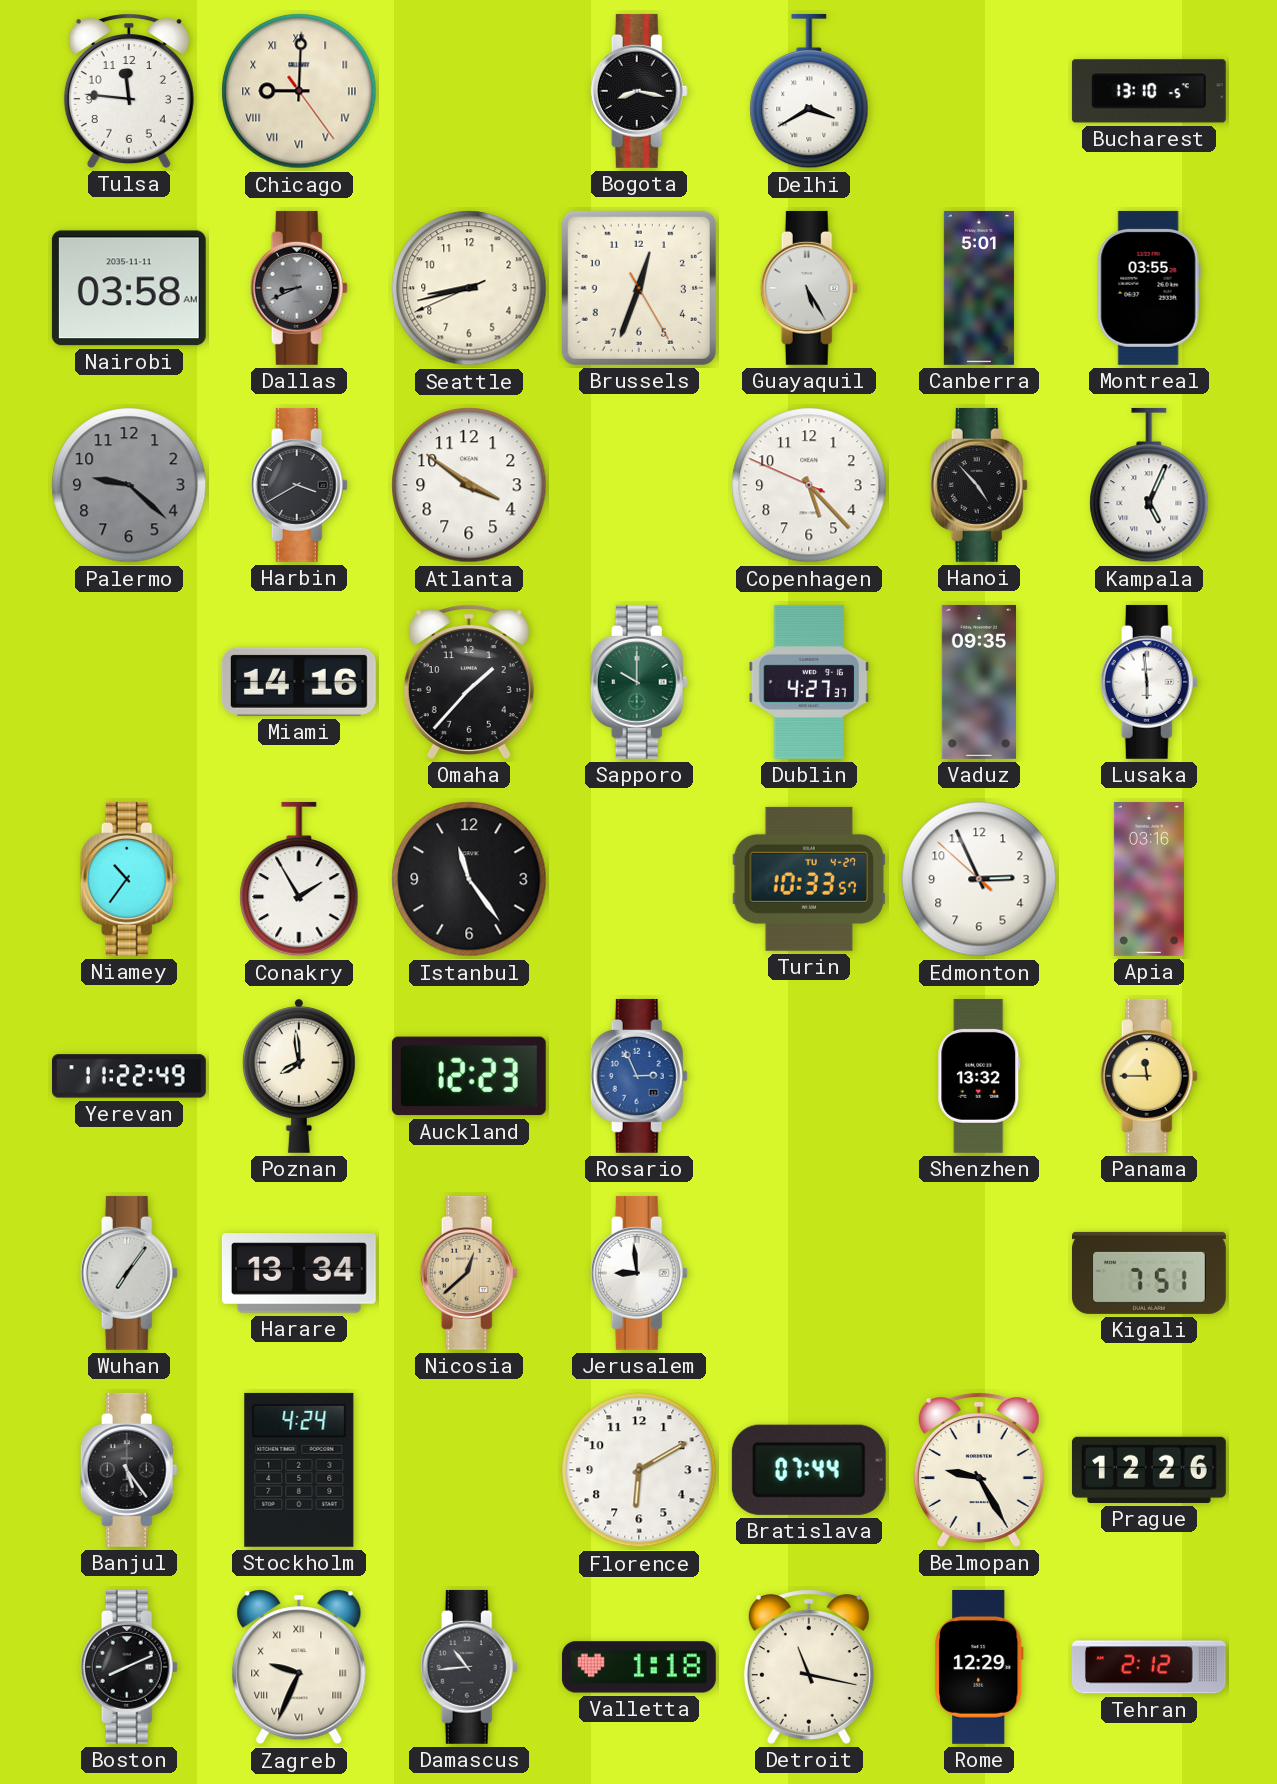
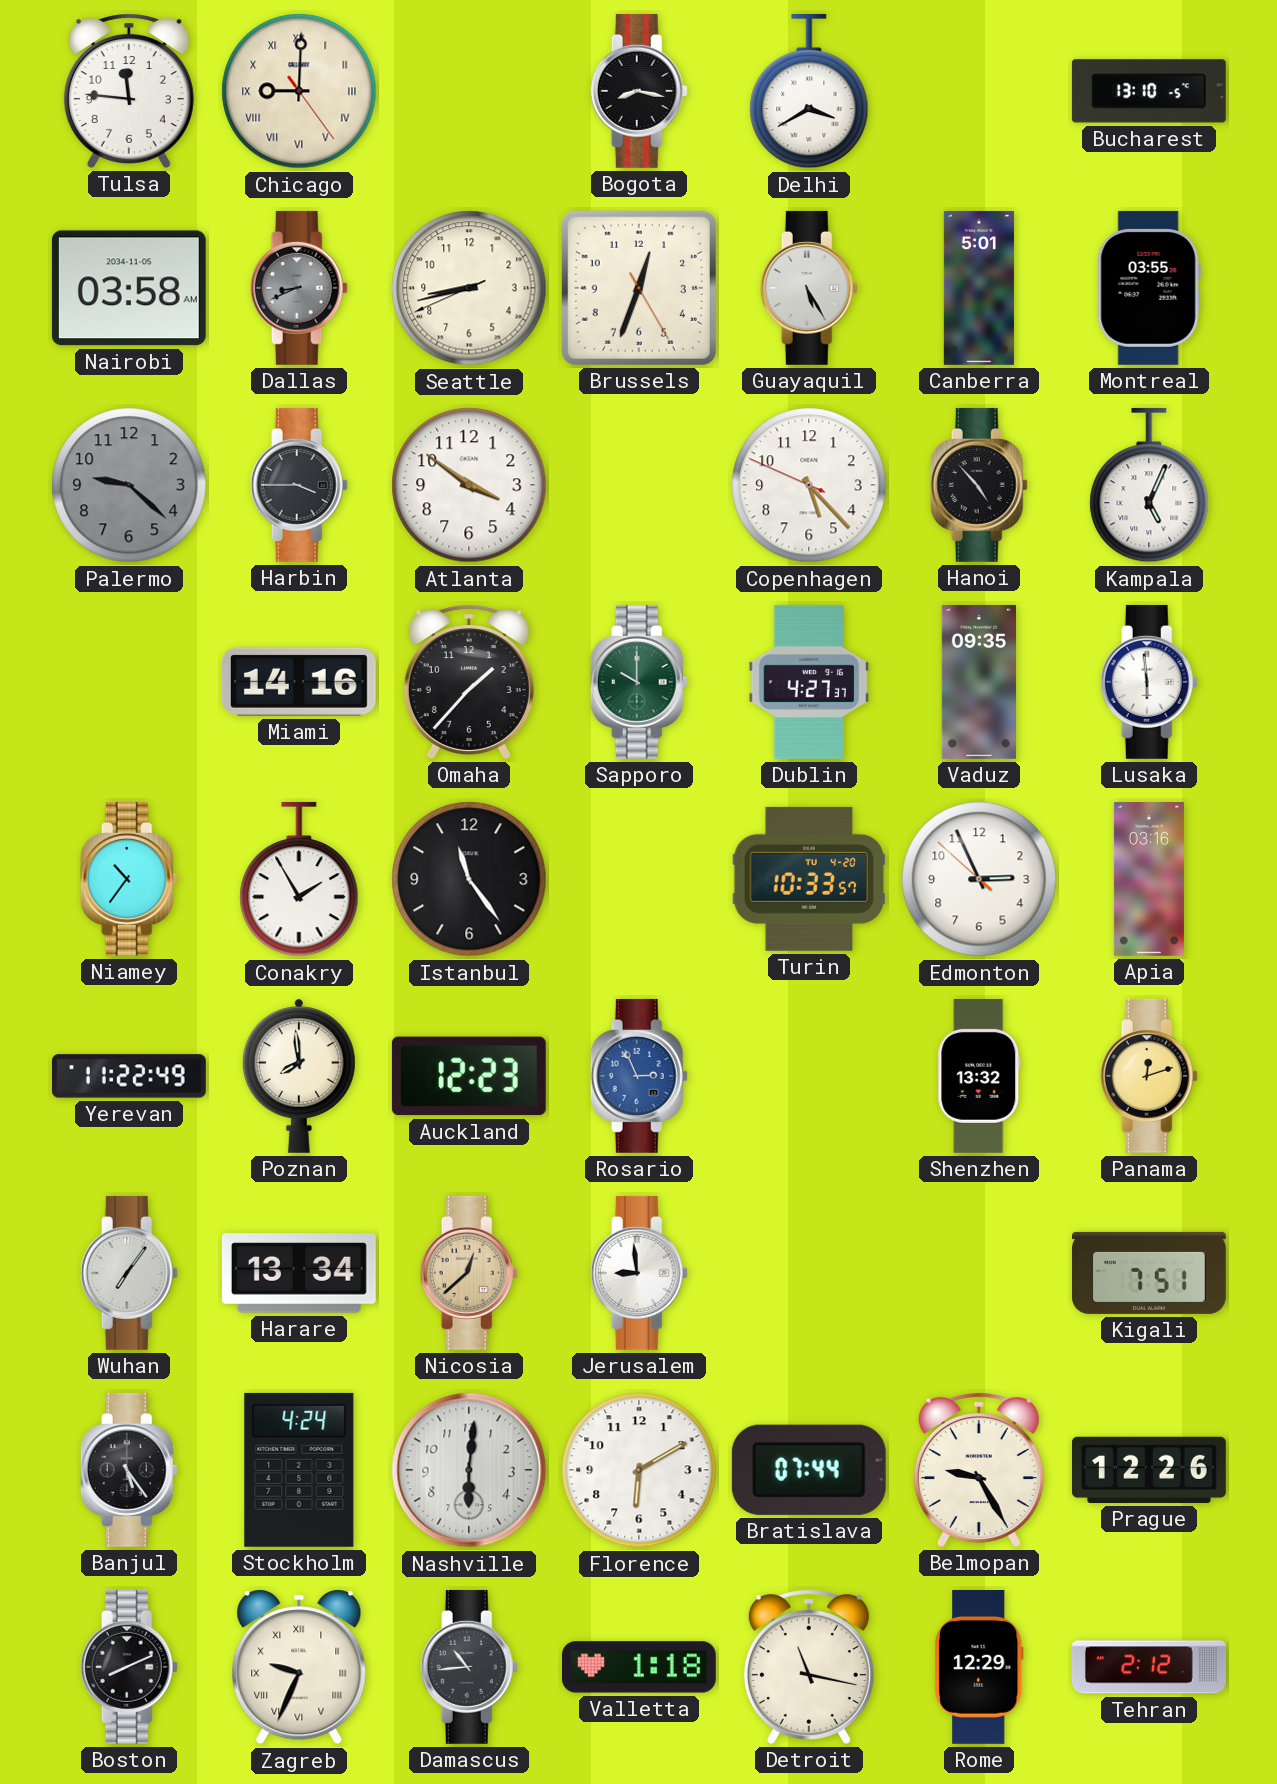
Nairobi date: 2035-11-11 -> 2034-11-05
Harbin: 3:40 -> 3:45
Turin date: TU 4-27 -> TU 4-20
Panama: 11:45 -> 12:12
Nashville: none -> 6:01
